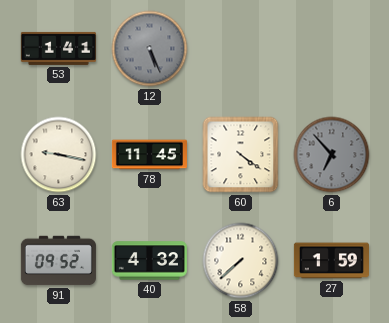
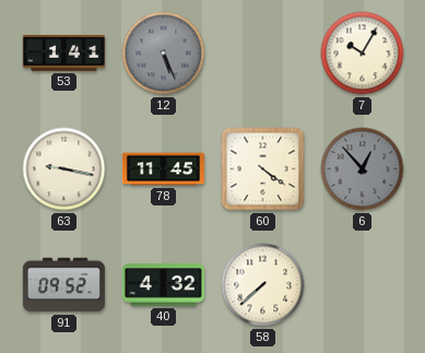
7: none -> 10:05
6: 6:53 -> 12:53
27: 1:59 -> none
